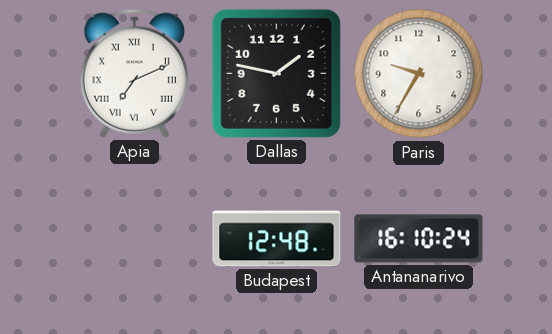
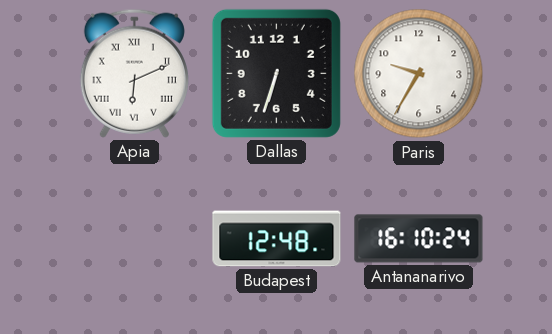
Apia: 7:11 -> 6:11
Dallas: 1:47 -> 6:33
